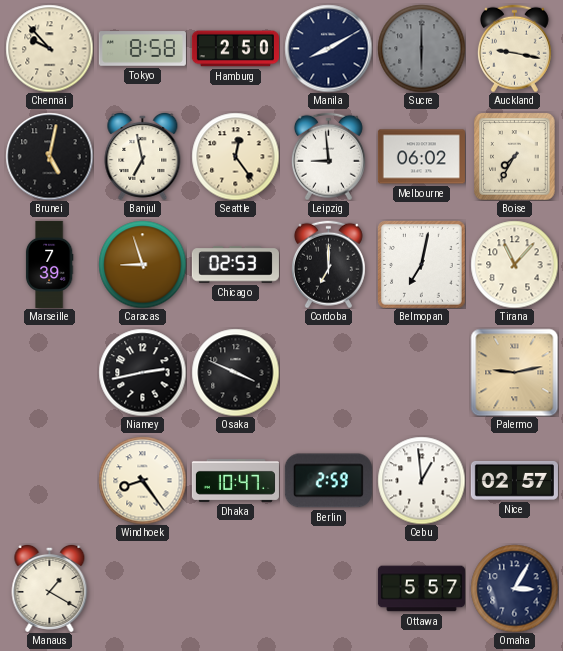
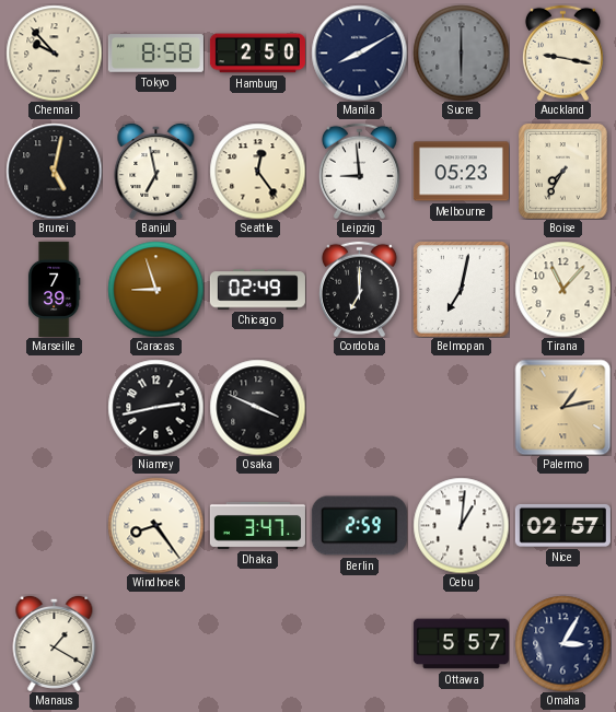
Melbourne: 06:02 -> 05:23
Chicago: 02:53 -> 02:49
Palermo: 9:13 -> 1:13
Dhaka: 10:47 -> 3:47
Cebu: 12:59 -> 1:01
